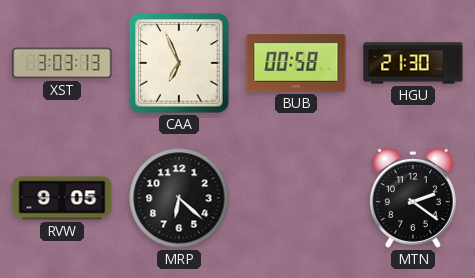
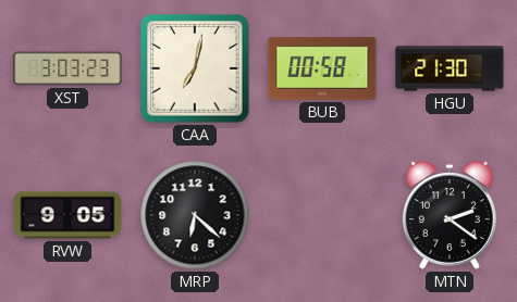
XST: 3:03:13 -> 3:03:23
CAA: 6:56 -> 7:02
